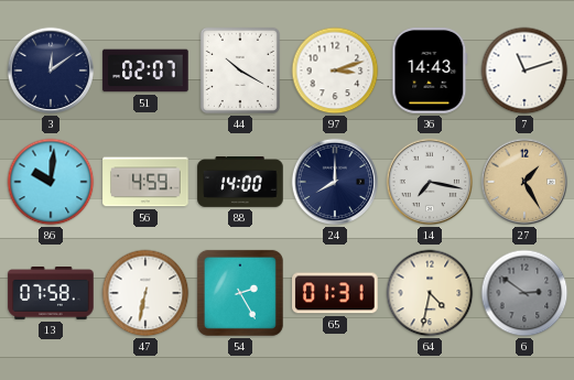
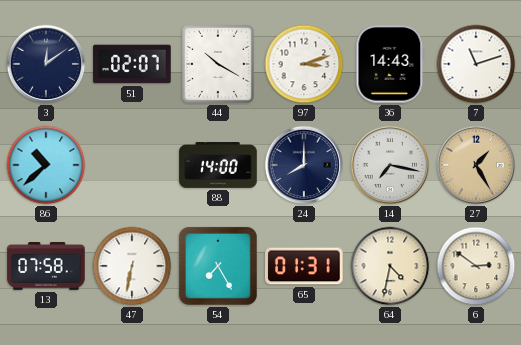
86: 10:01 -> 10:38
56: 4:59 -> none
54: 2:25 -> 7:25
6 dial: grey -> cream
